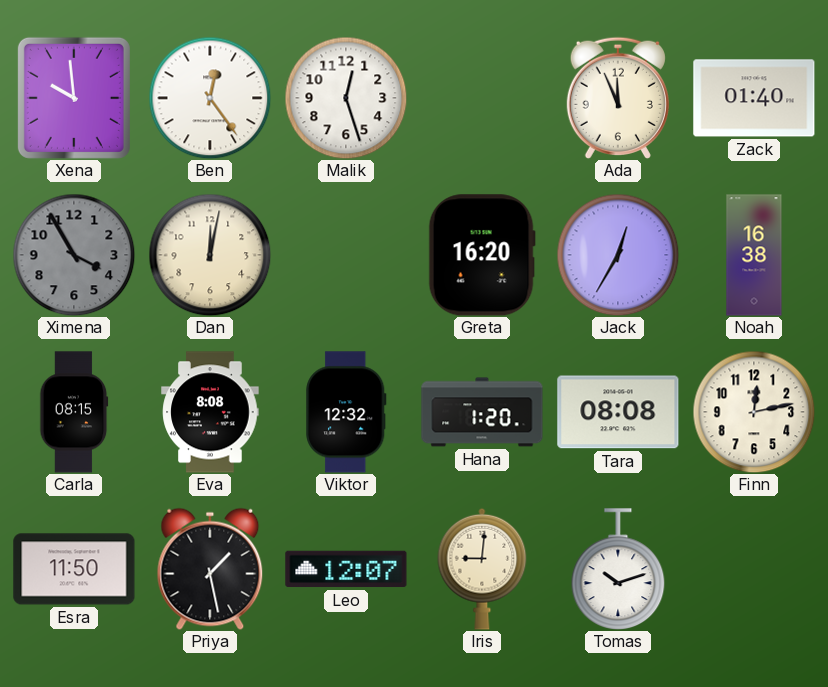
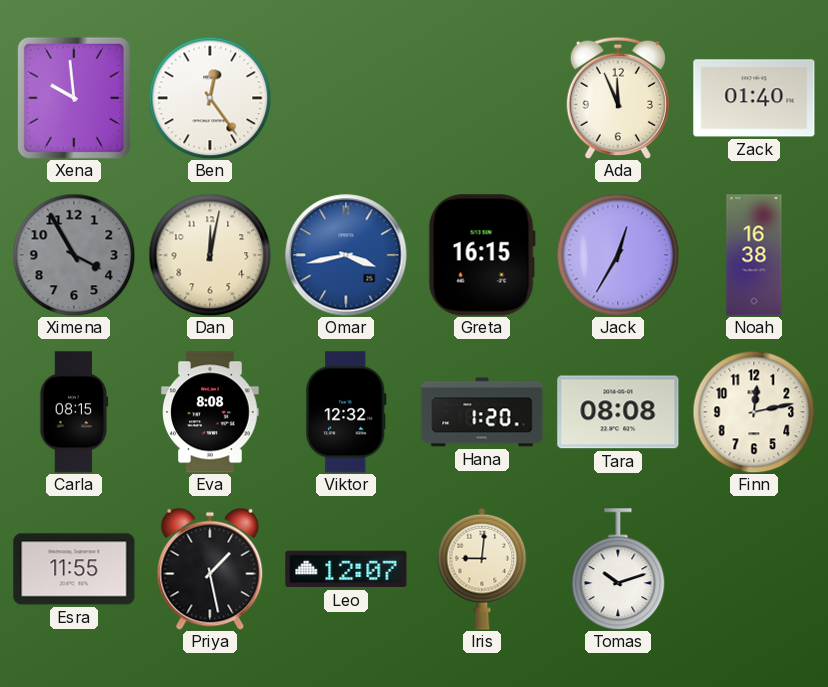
Malik: 12:27 -> none
Omar: none -> 3:43
Greta: 16:20 -> 16:15
Esra: 11:50 -> 11:55
